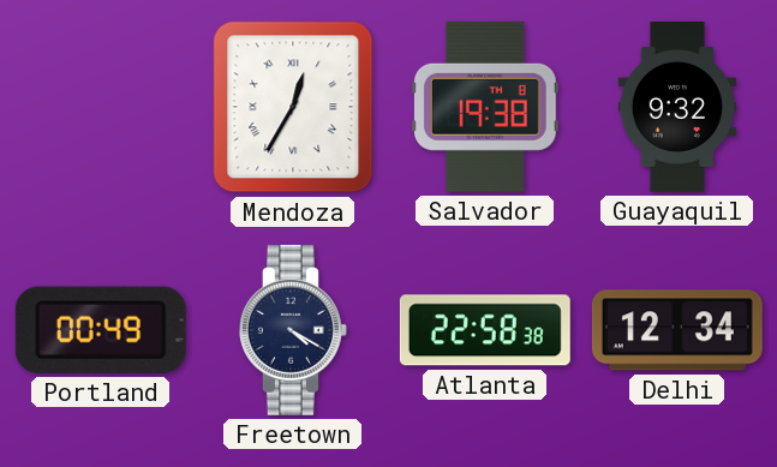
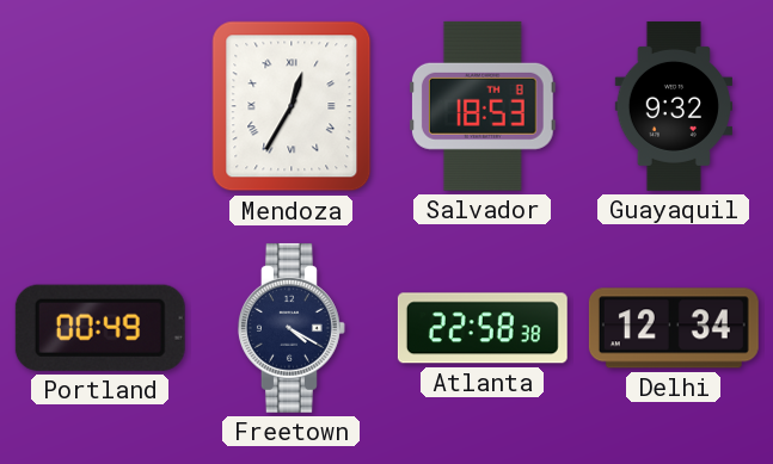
Salvador: 19:38 -> 18:53
